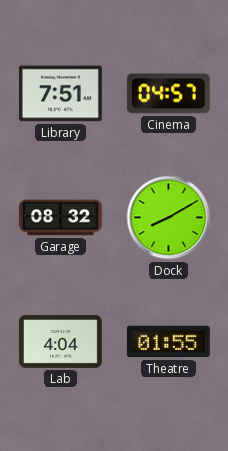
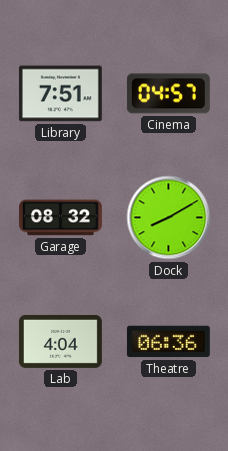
Theatre: 01:55 -> 06:36
